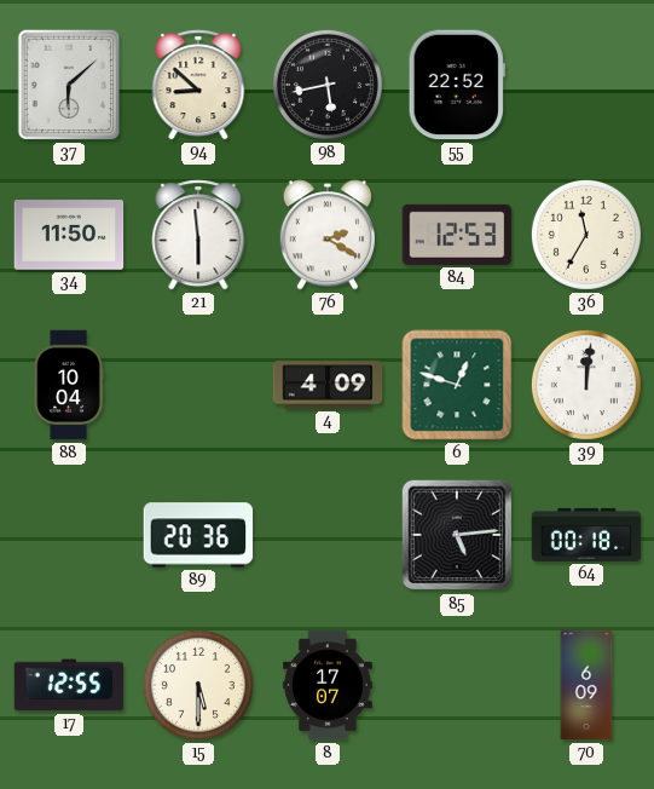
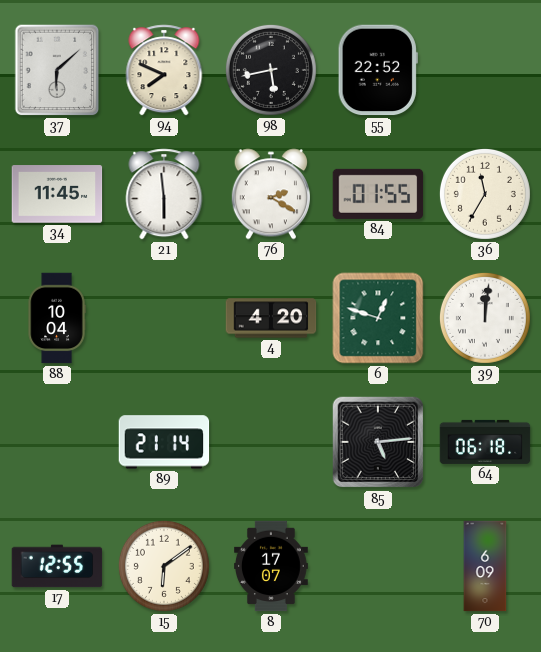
94: 8:52 -> 7:49
34: 11:50 -> 11:45
84: 12:53 -> 01:55
4: 4:09 -> 4:20
89: 20:36 -> 21:14
64: 00:18 -> 06:18
15: 5:30 -> 6:09
